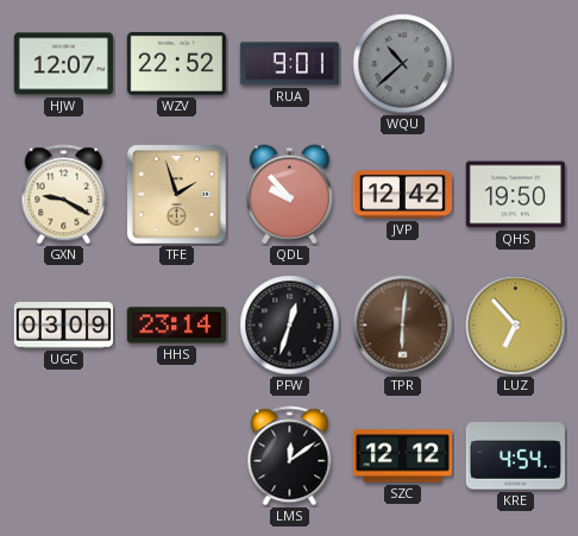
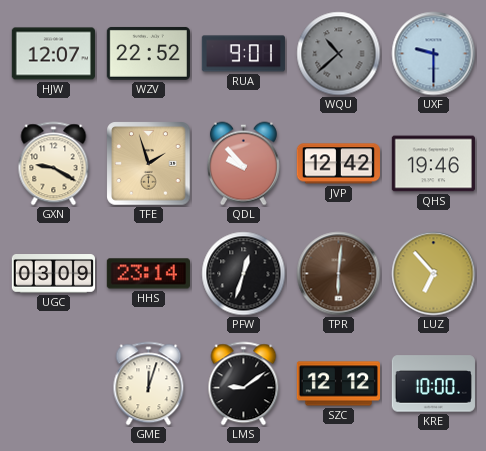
UXF: none -> 9:30
QHS: 19:50 -> 19:46
GME: none -> 12:03
LMS: 12:09 -> 9:09
KRE: 4:54 -> 10:00
